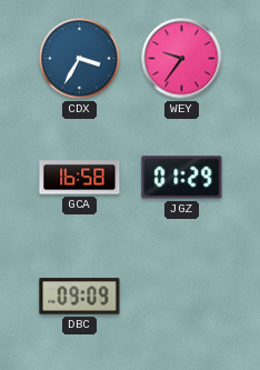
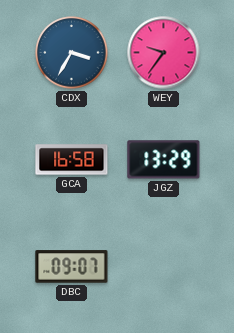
JGZ: 01:29 -> 13:29
DBC: 09:09 -> 09:07
